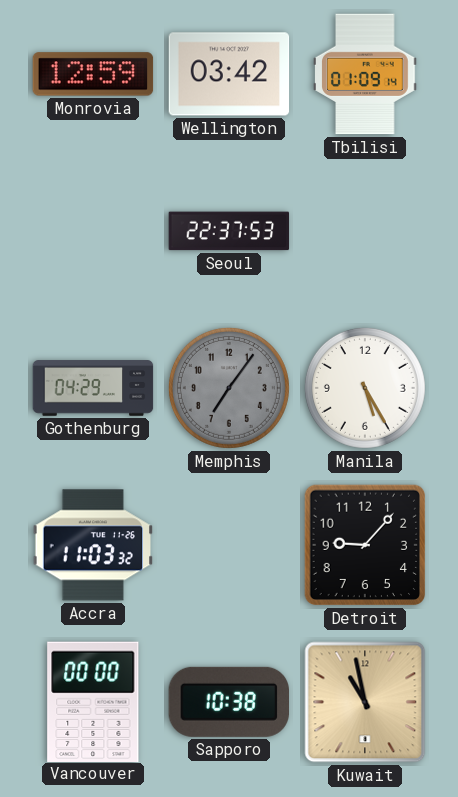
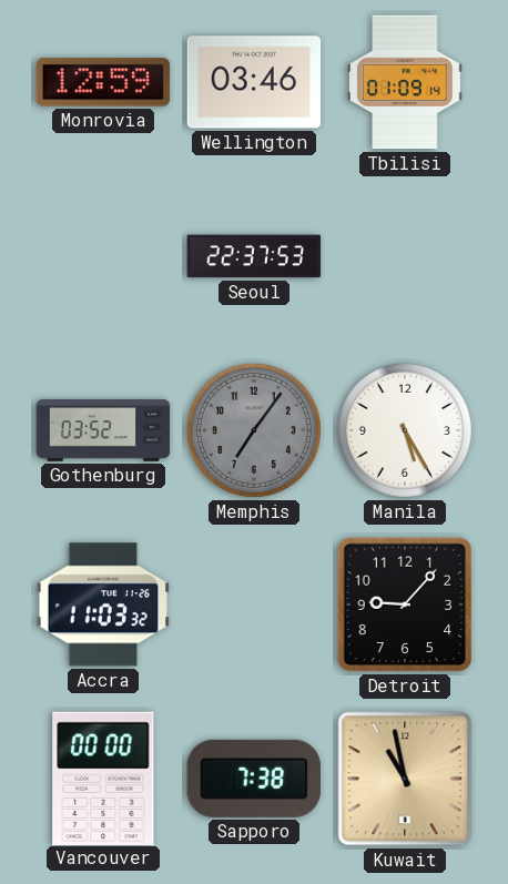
Wellington: 03:42 -> 03:46
Gothenburg: 04:29 -> 03:52
Sapporo: 10:38 -> 7:38
